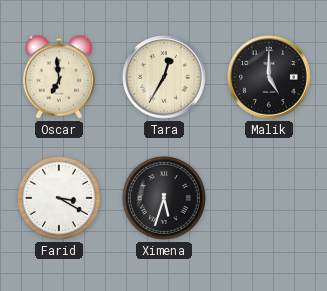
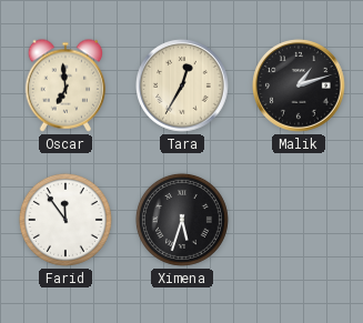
Malik: 5:00 -> 1:12
Farid: 3:20 -> 11:54
